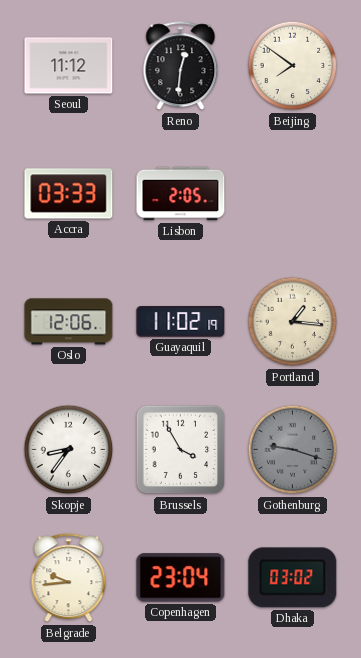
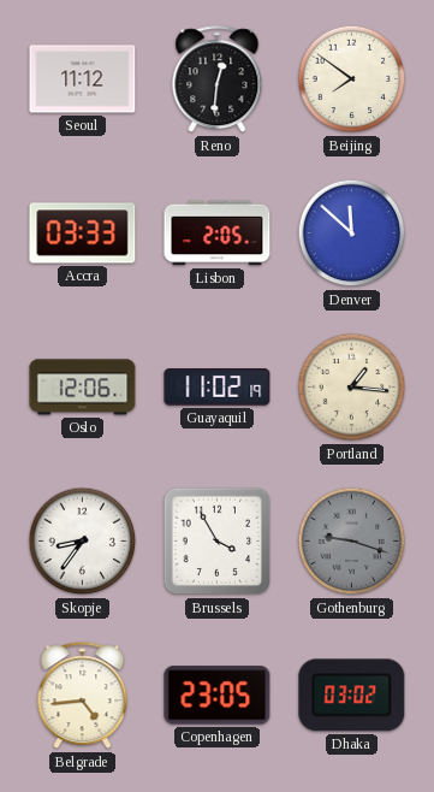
Denver: none -> 11:52
Belgrade: 9:44 -> 4:44
Copenhagen: 23:04 -> 23:05
